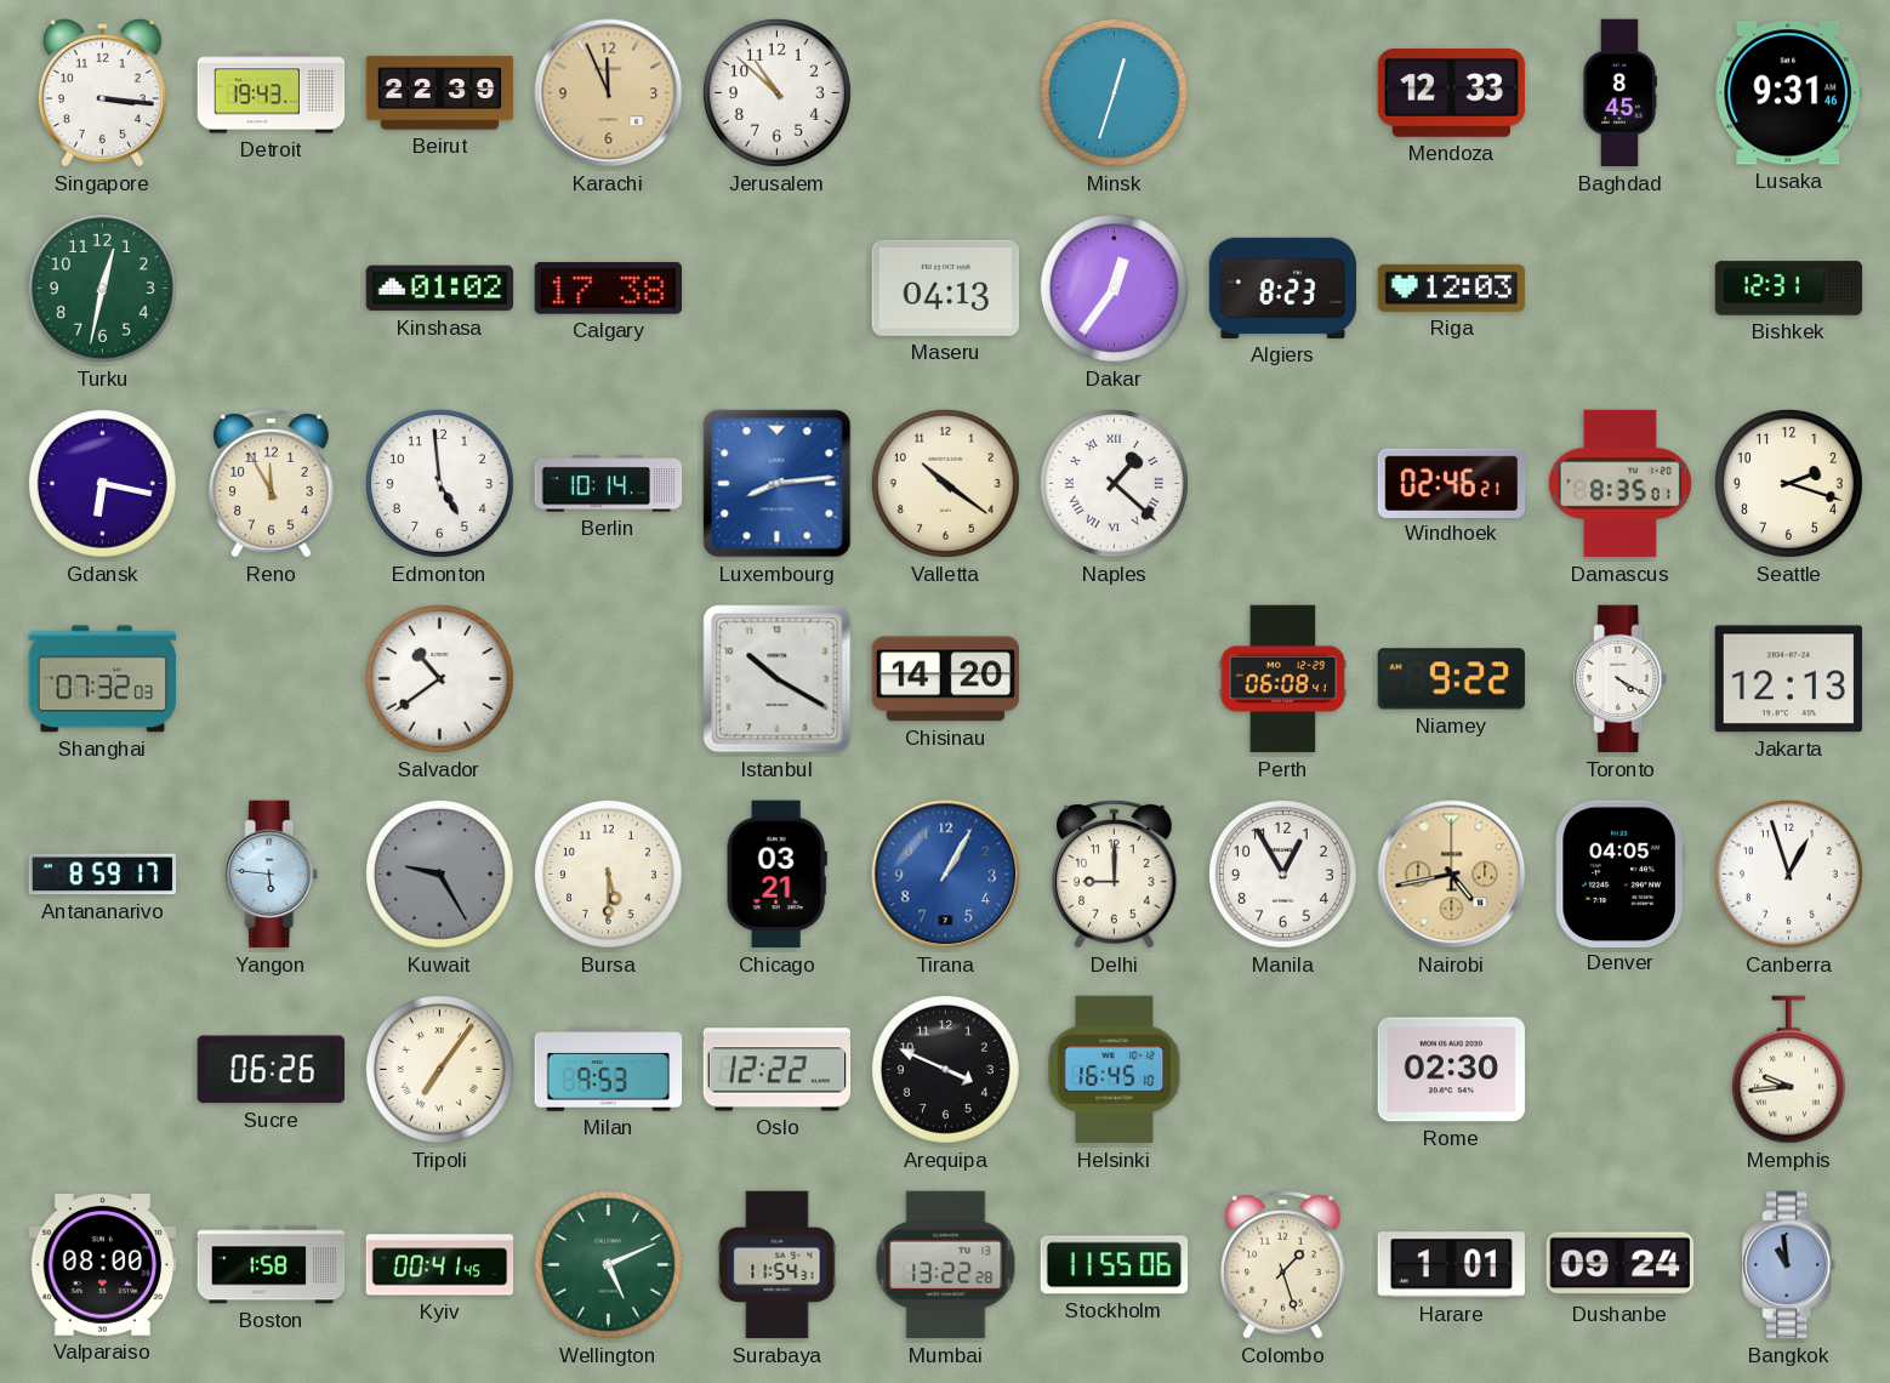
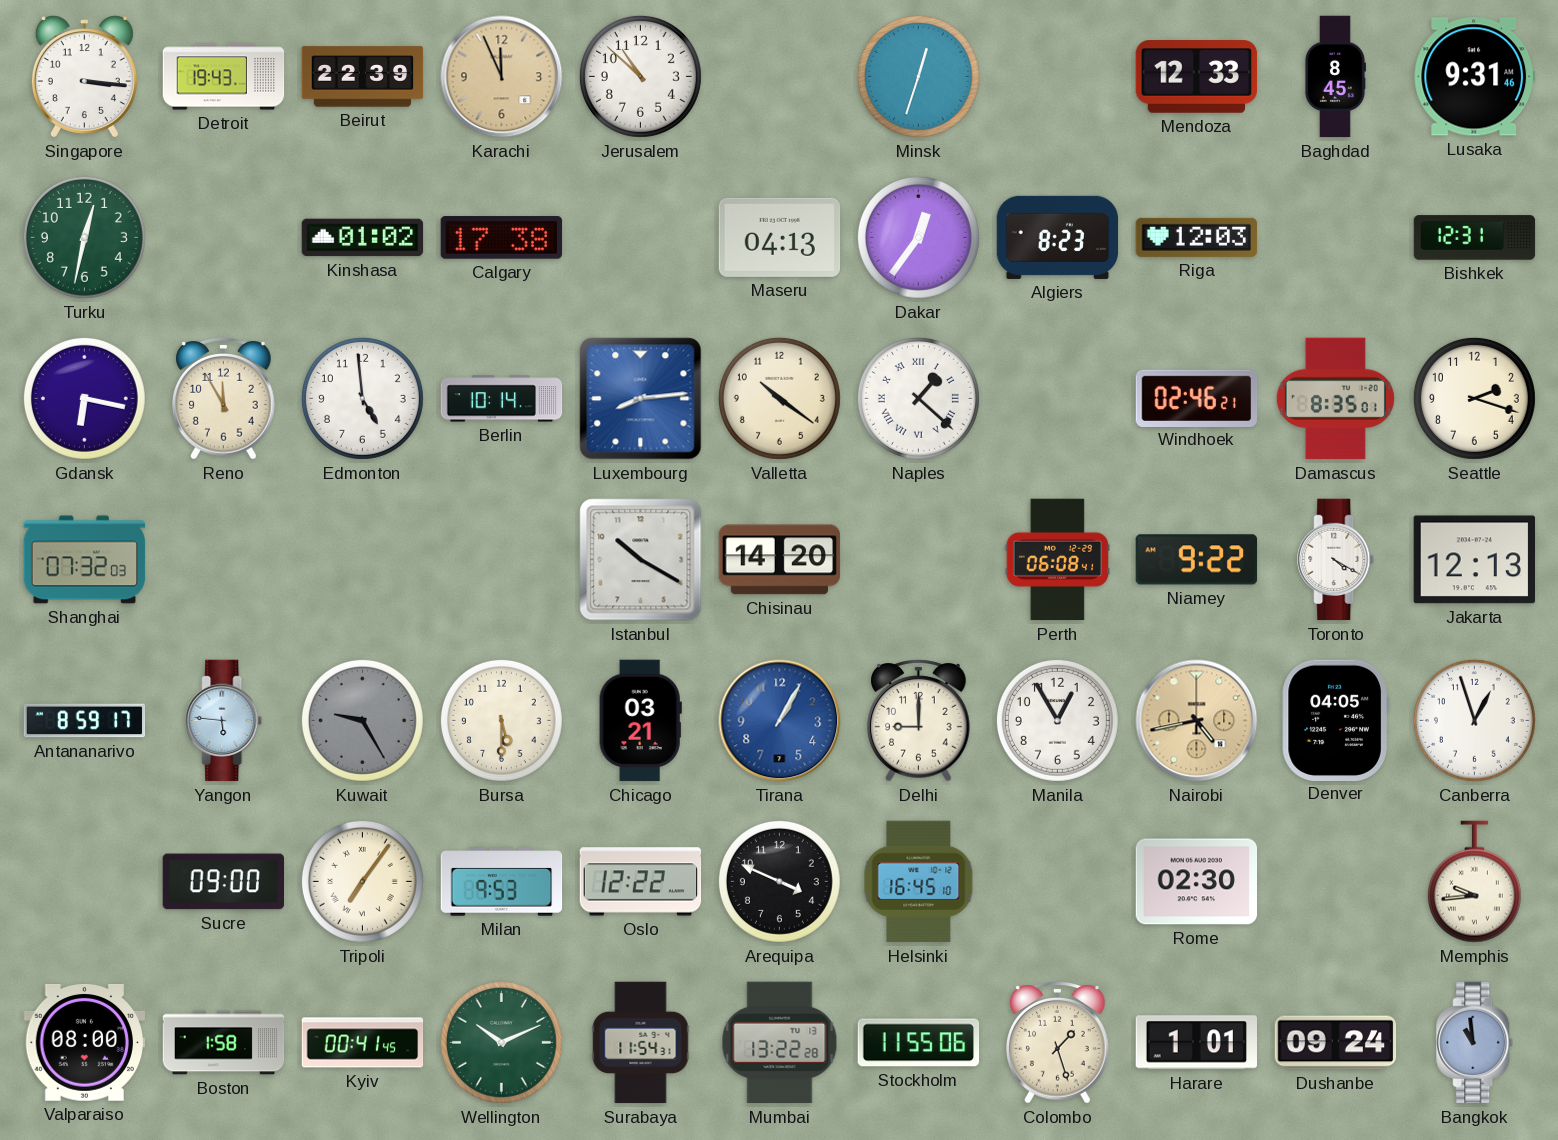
Salvador: 10:39 -> none
Sucre: 06:26 -> 09:00
Wellington: 5:11 -> 10:11
